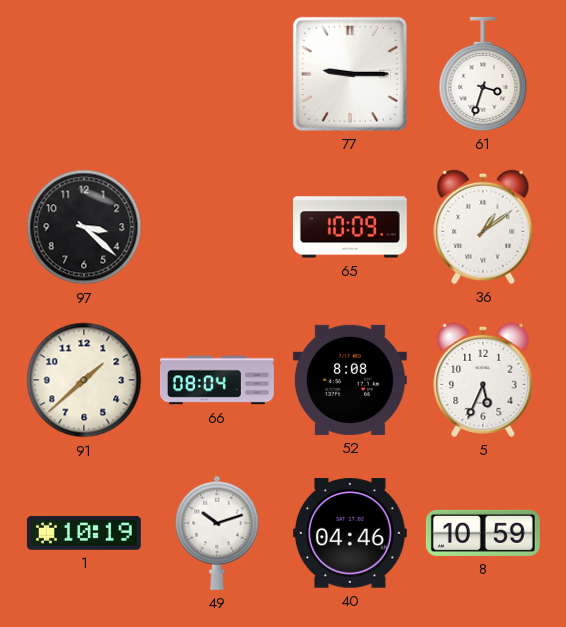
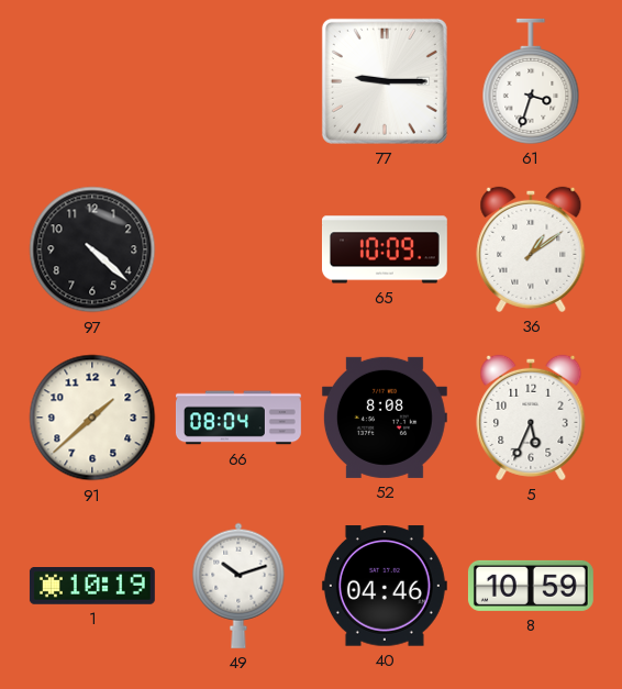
97: 3:22 -> 4:22
